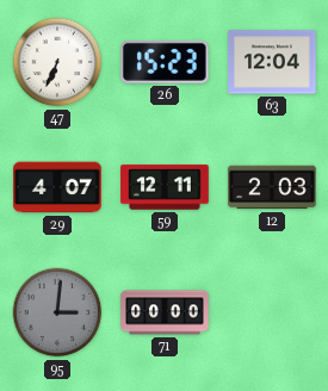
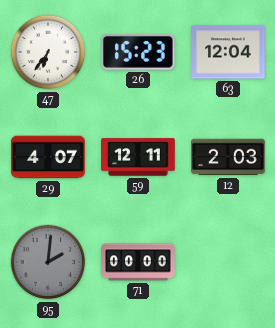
47: 6:34 -> 6:36
95: 3:01 -> 2:01
